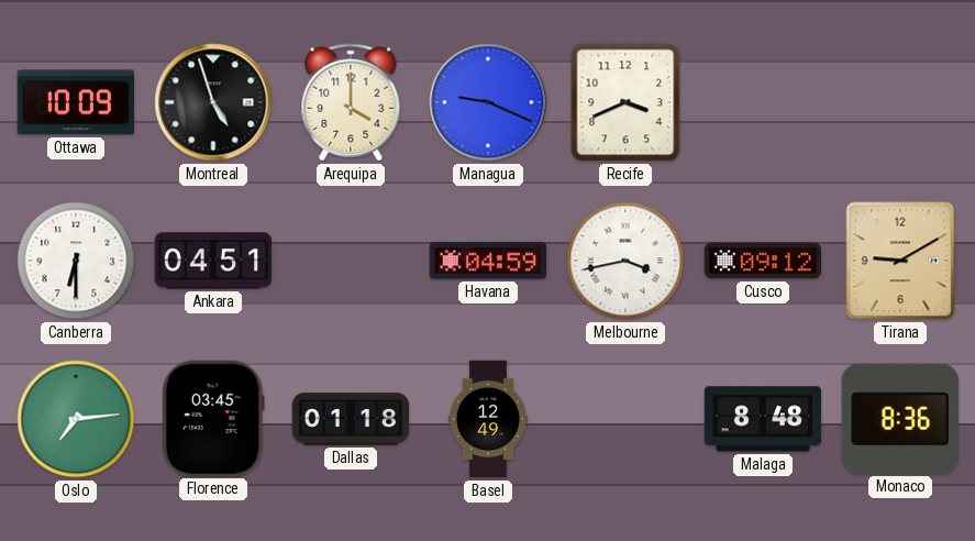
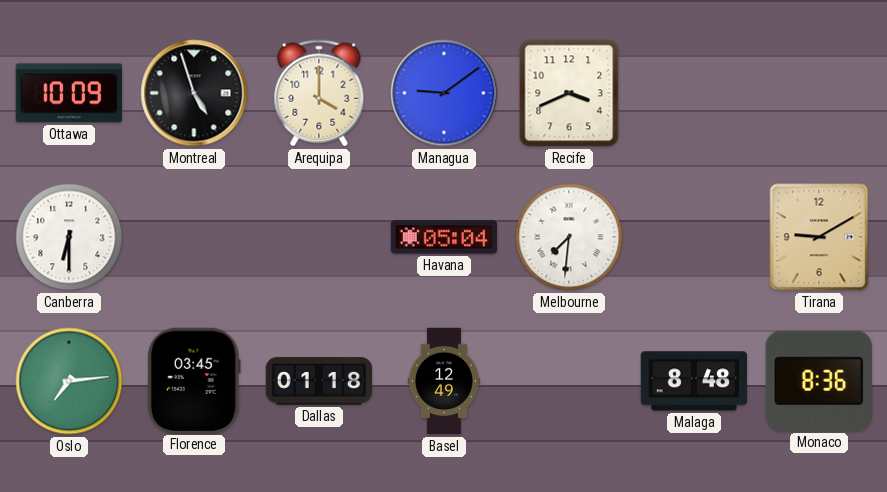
Managua: 9:19 -> 9:09
Ankara: 04:51 -> none
Havana: 04:59 -> 05:04
Melbourne: 3:43 -> 7:31
Cusco: 09:12 -> none
